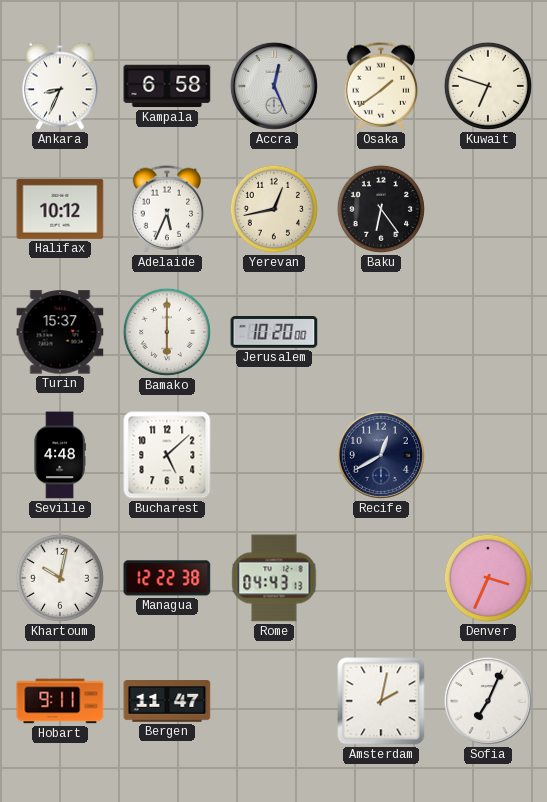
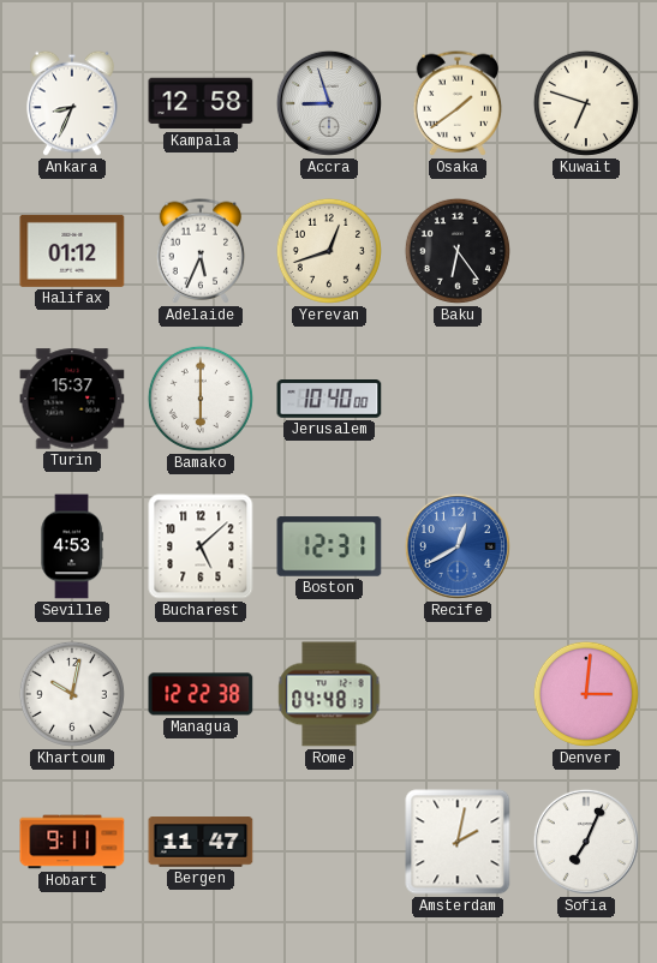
Kampala: 6:58 -> 12:58
Accra: 12:26 -> 8:57
Halifax: 10:12 -> 01:12
Yerevan: 12:43 -> 12:42
Jerusalem: 10:20 -> 10:40
Seville: 4:48 -> 4:53
Boston: none -> 12:31
Recife dial: navy -> blue
Rome: 04:43 -> 04:48
Denver: 3:34 -> 3:01
